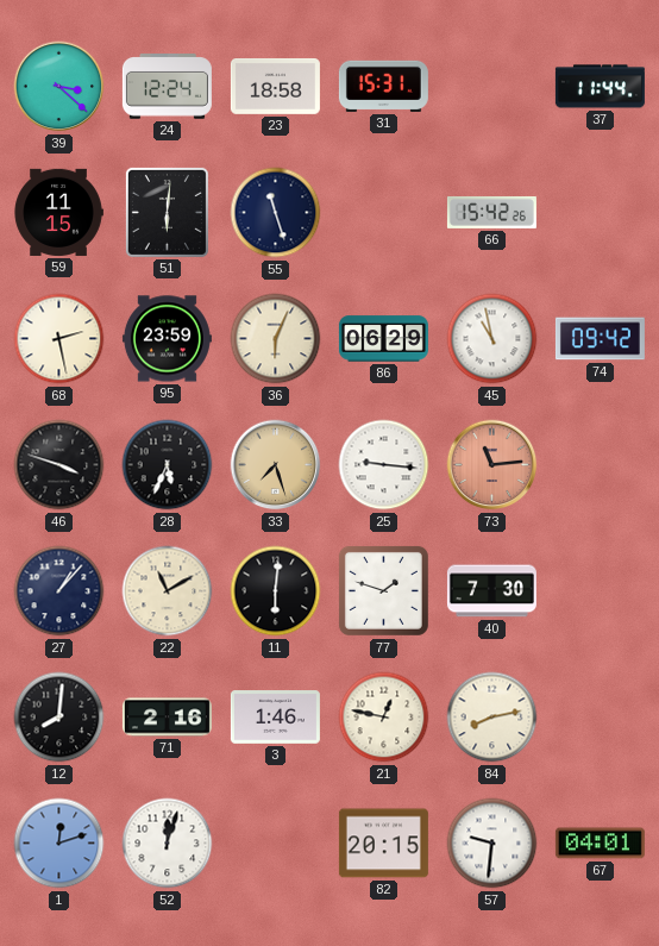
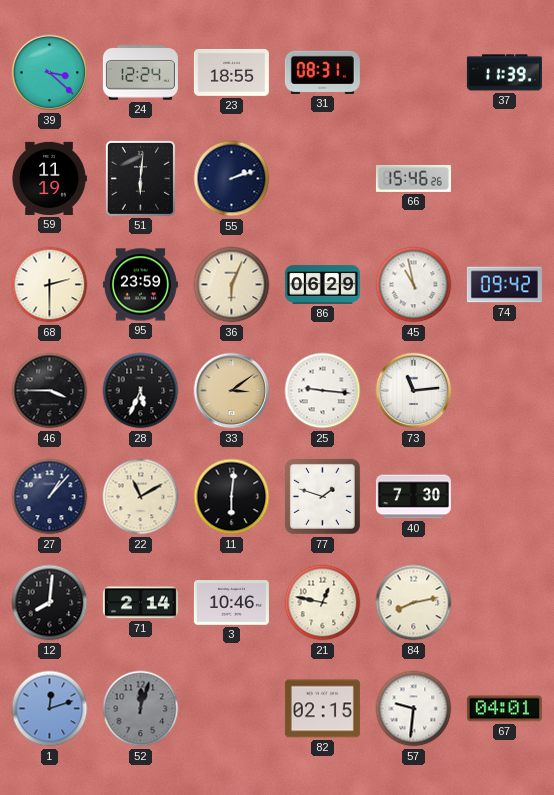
23: 18:58 -> 18:55
31: 15:31 -> 08:31
37: 11:44 -> 11:39
59: 11:15 -> 11:19
55: 11:27 -> 2:12
66: 15:42 -> 15:46
68: 2:28 -> 2:30
46: 3:48 -> 3:45
33: 7:27 -> 3:09
73 dial: salmon -> white
71: 2:16 -> 2:14
3: 1:46 -> 10:46
52 dial: white -> grey
82: 20:15 -> 02:15
